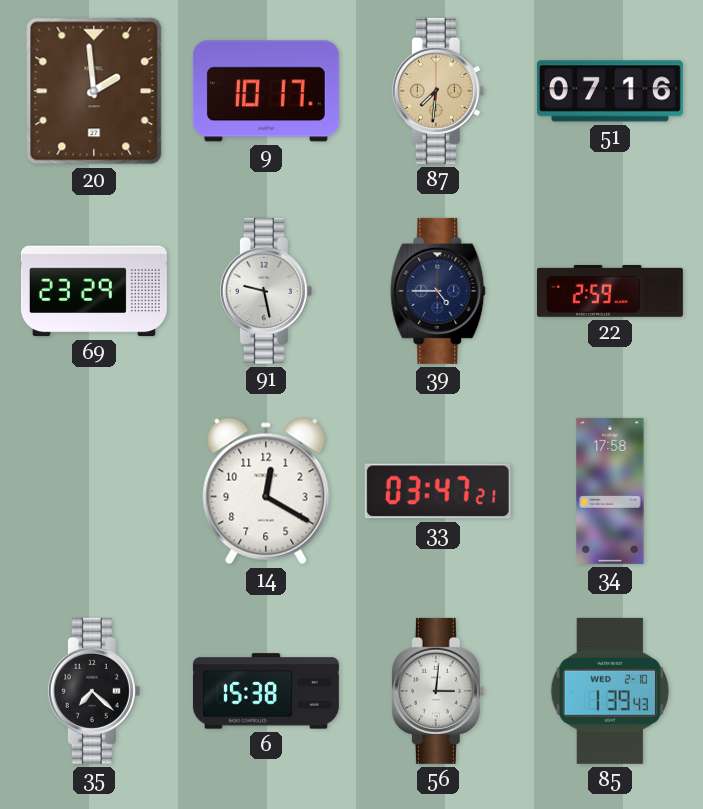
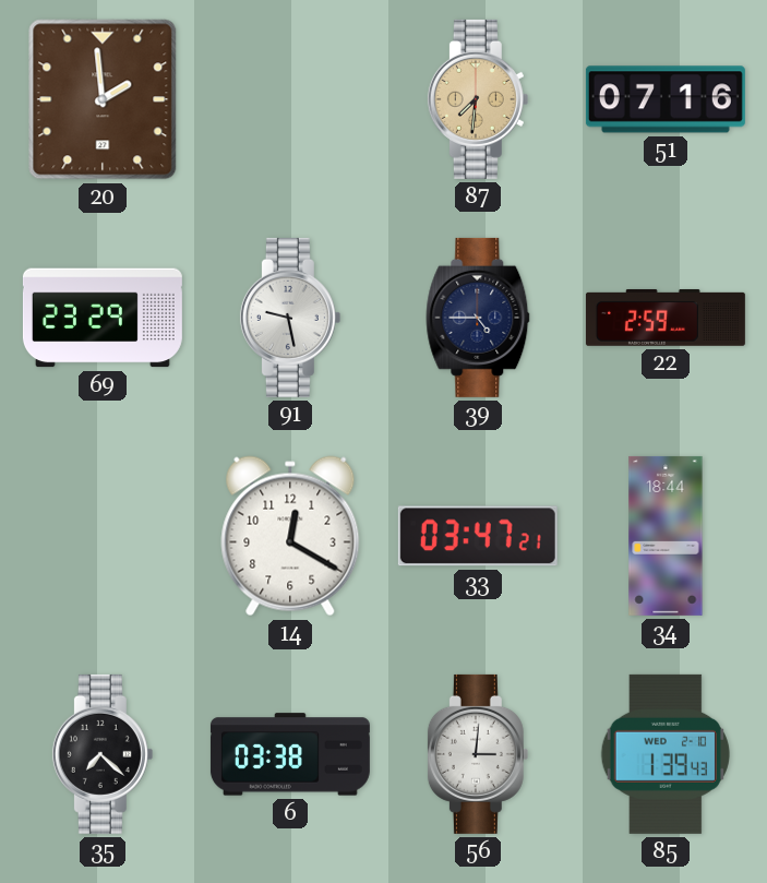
9: 10:17 -> none
34: 17:58 -> 18:44
6: 15:38 -> 03:38
